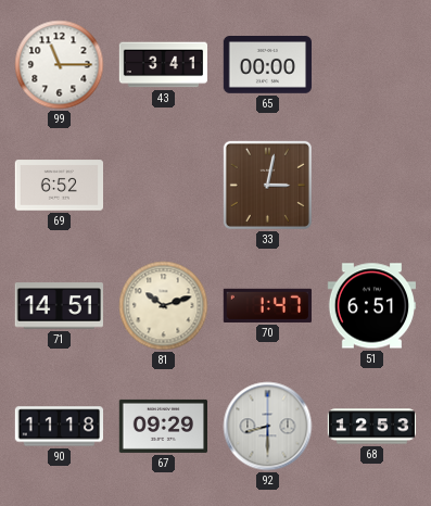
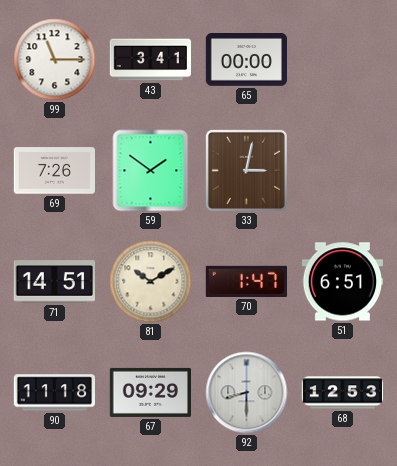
69: 6:52 -> 7:26
59: none -> 1:51
81: 10:12 -> 10:10
